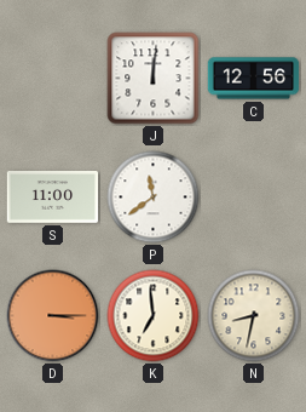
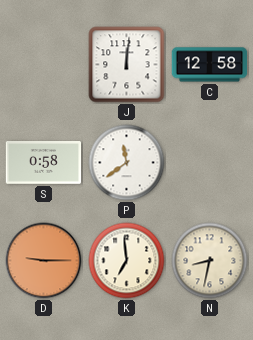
C: 12:56 -> 12:58
S: 11:00 -> 0:58
D: 3:15 -> 9:15
